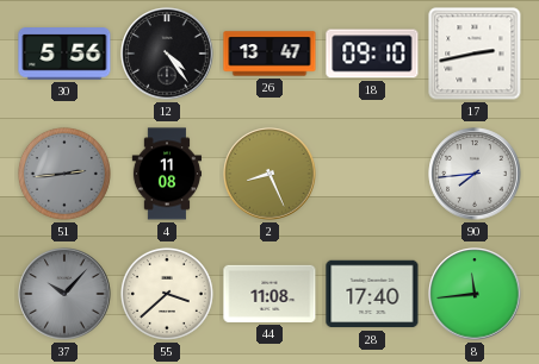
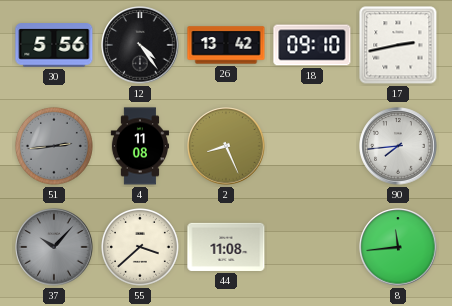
26: 13:47 -> 13:42
28: 17:40 -> none
